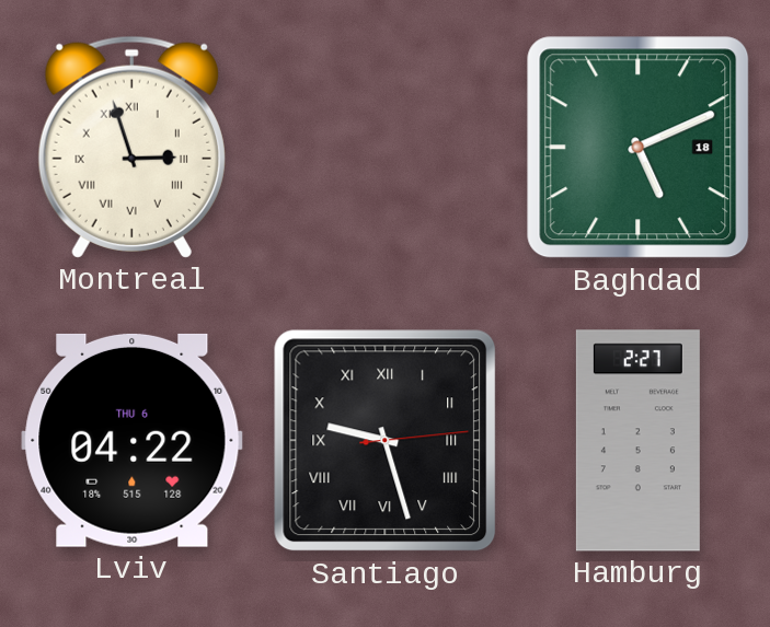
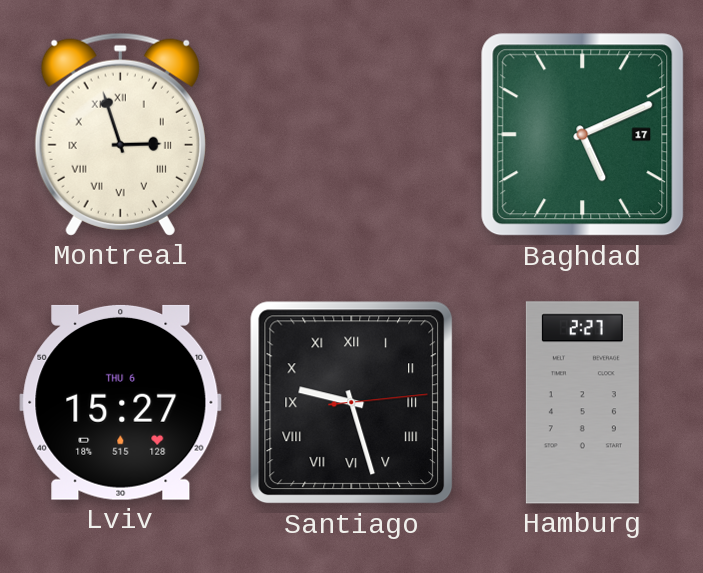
Baghdad date: 18 -> 17
Lviv: 04:22 -> 15:27
